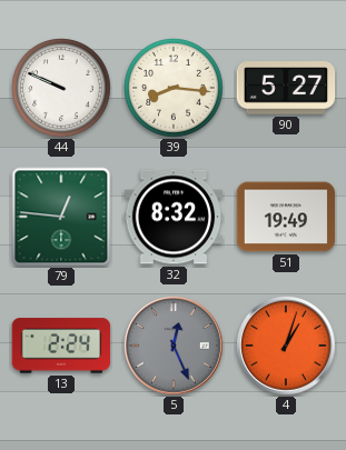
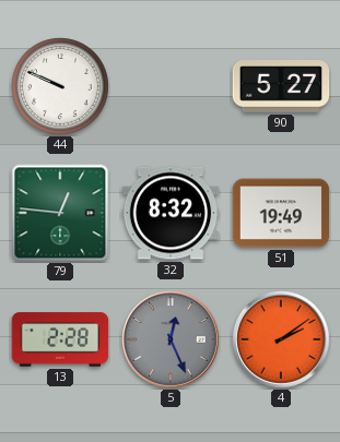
39: 8:16 -> none
13: 2:24 -> 2:28
4: 1:03 -> 2:09
